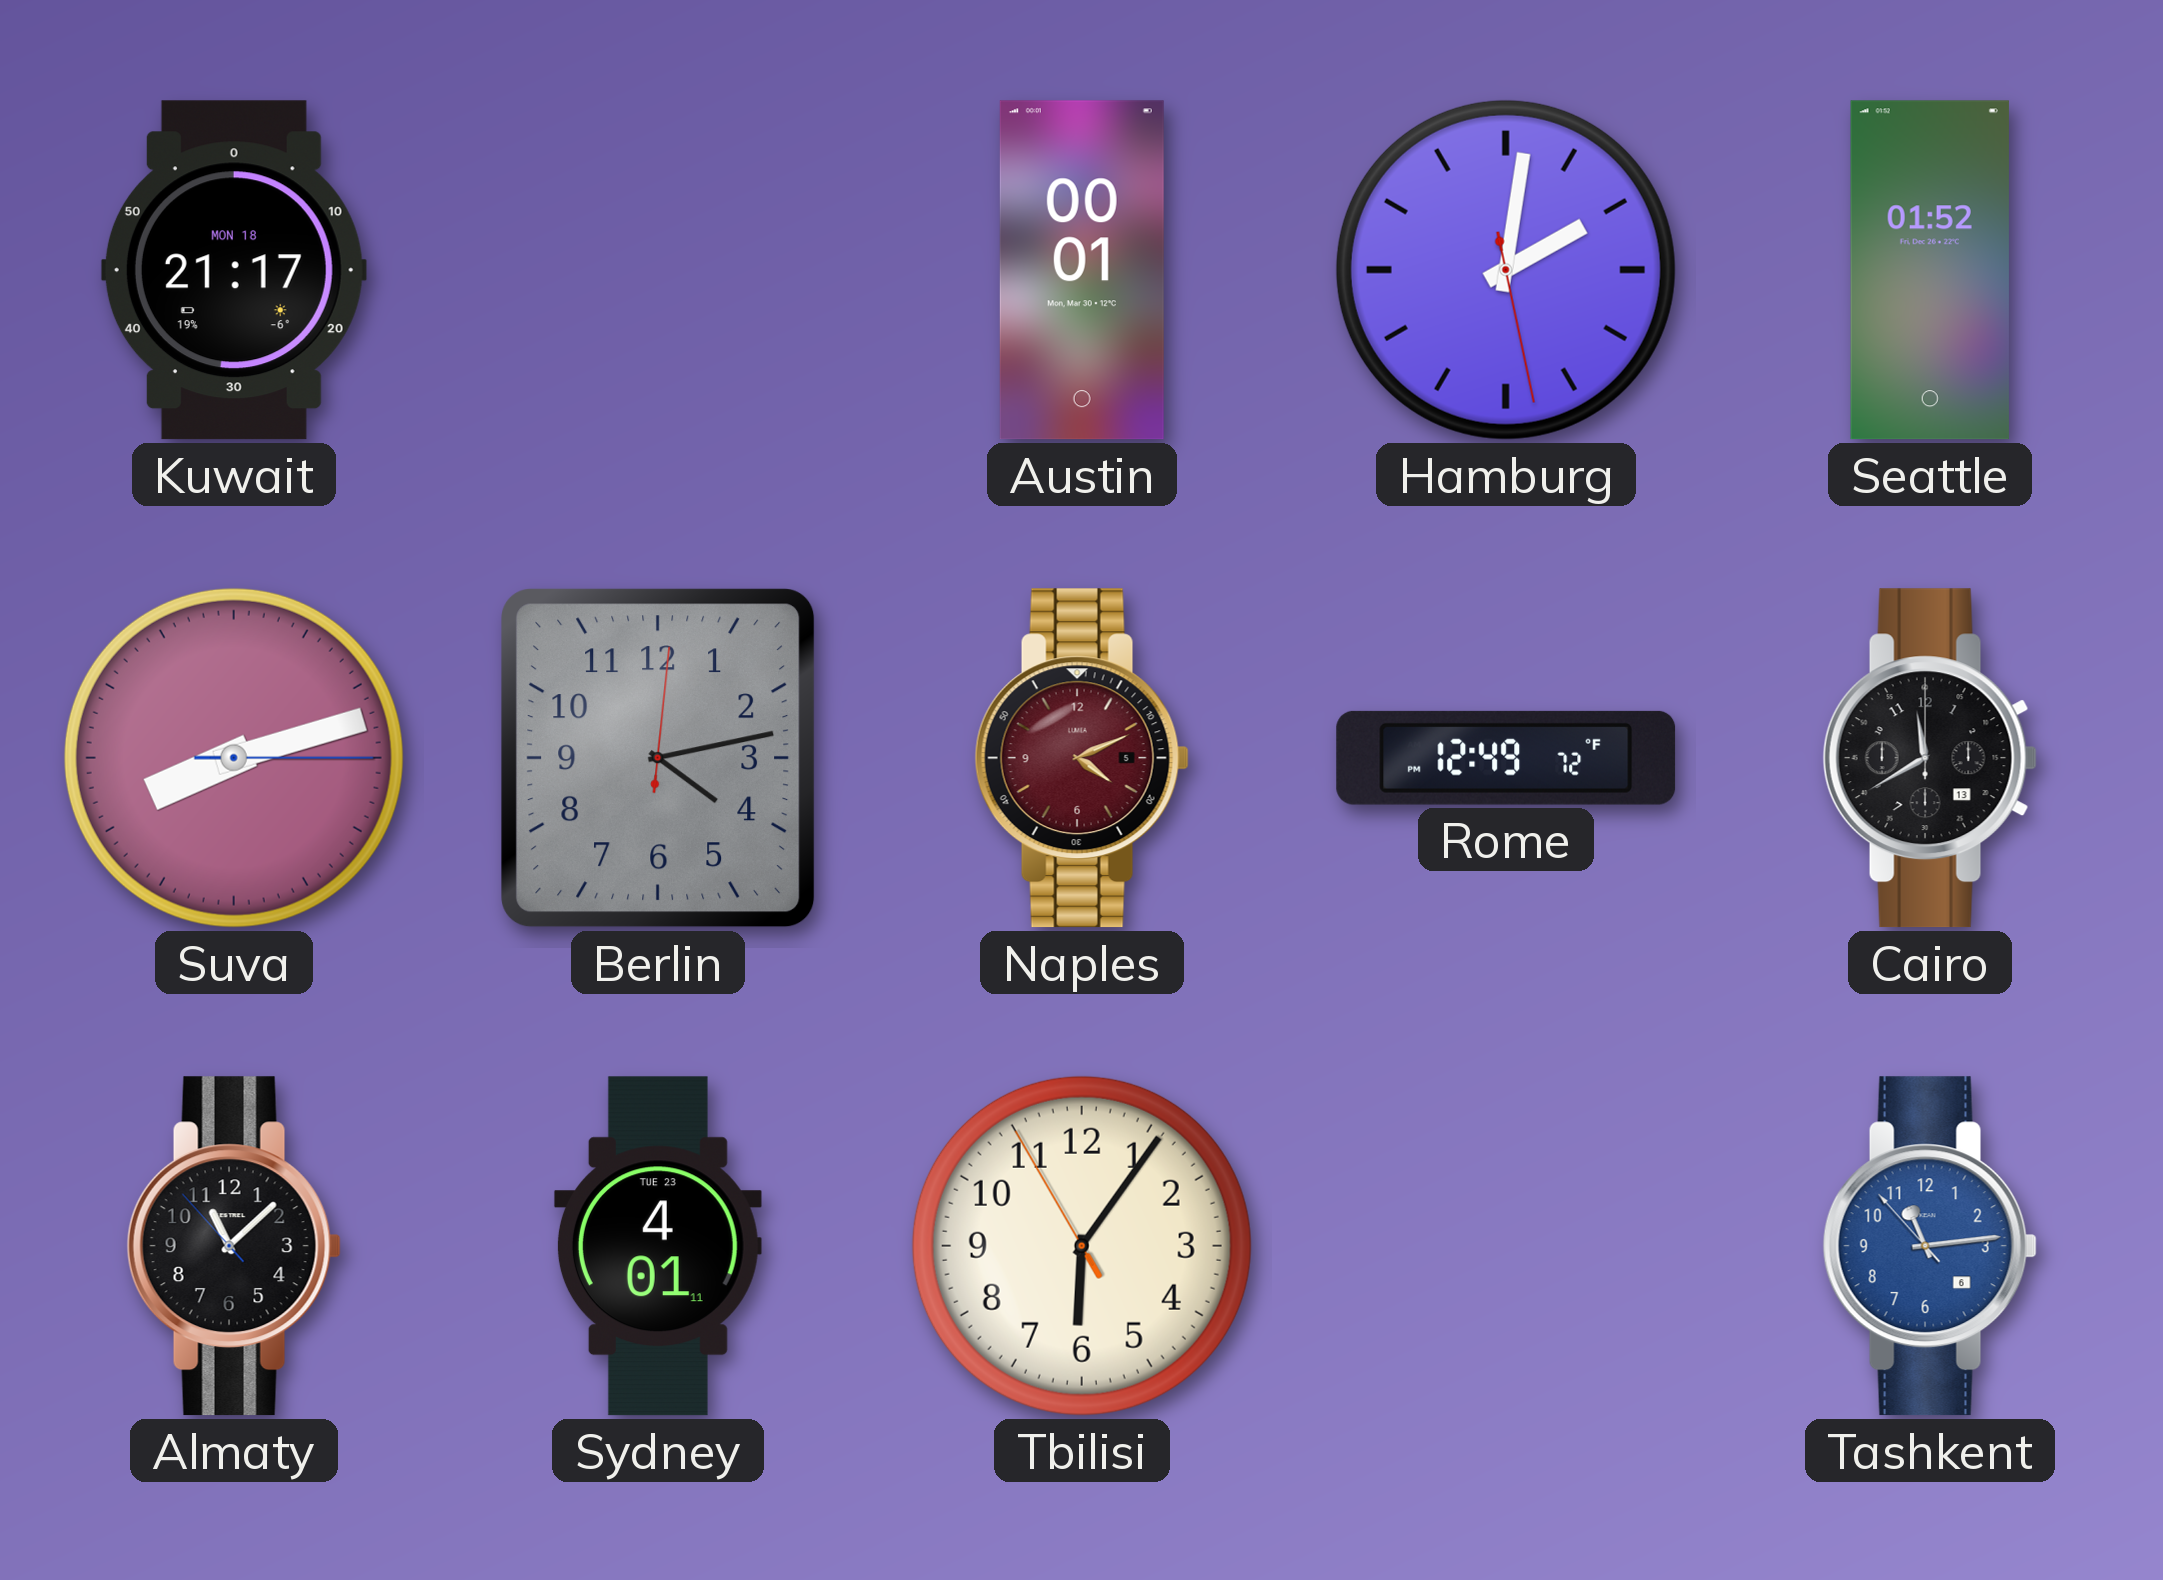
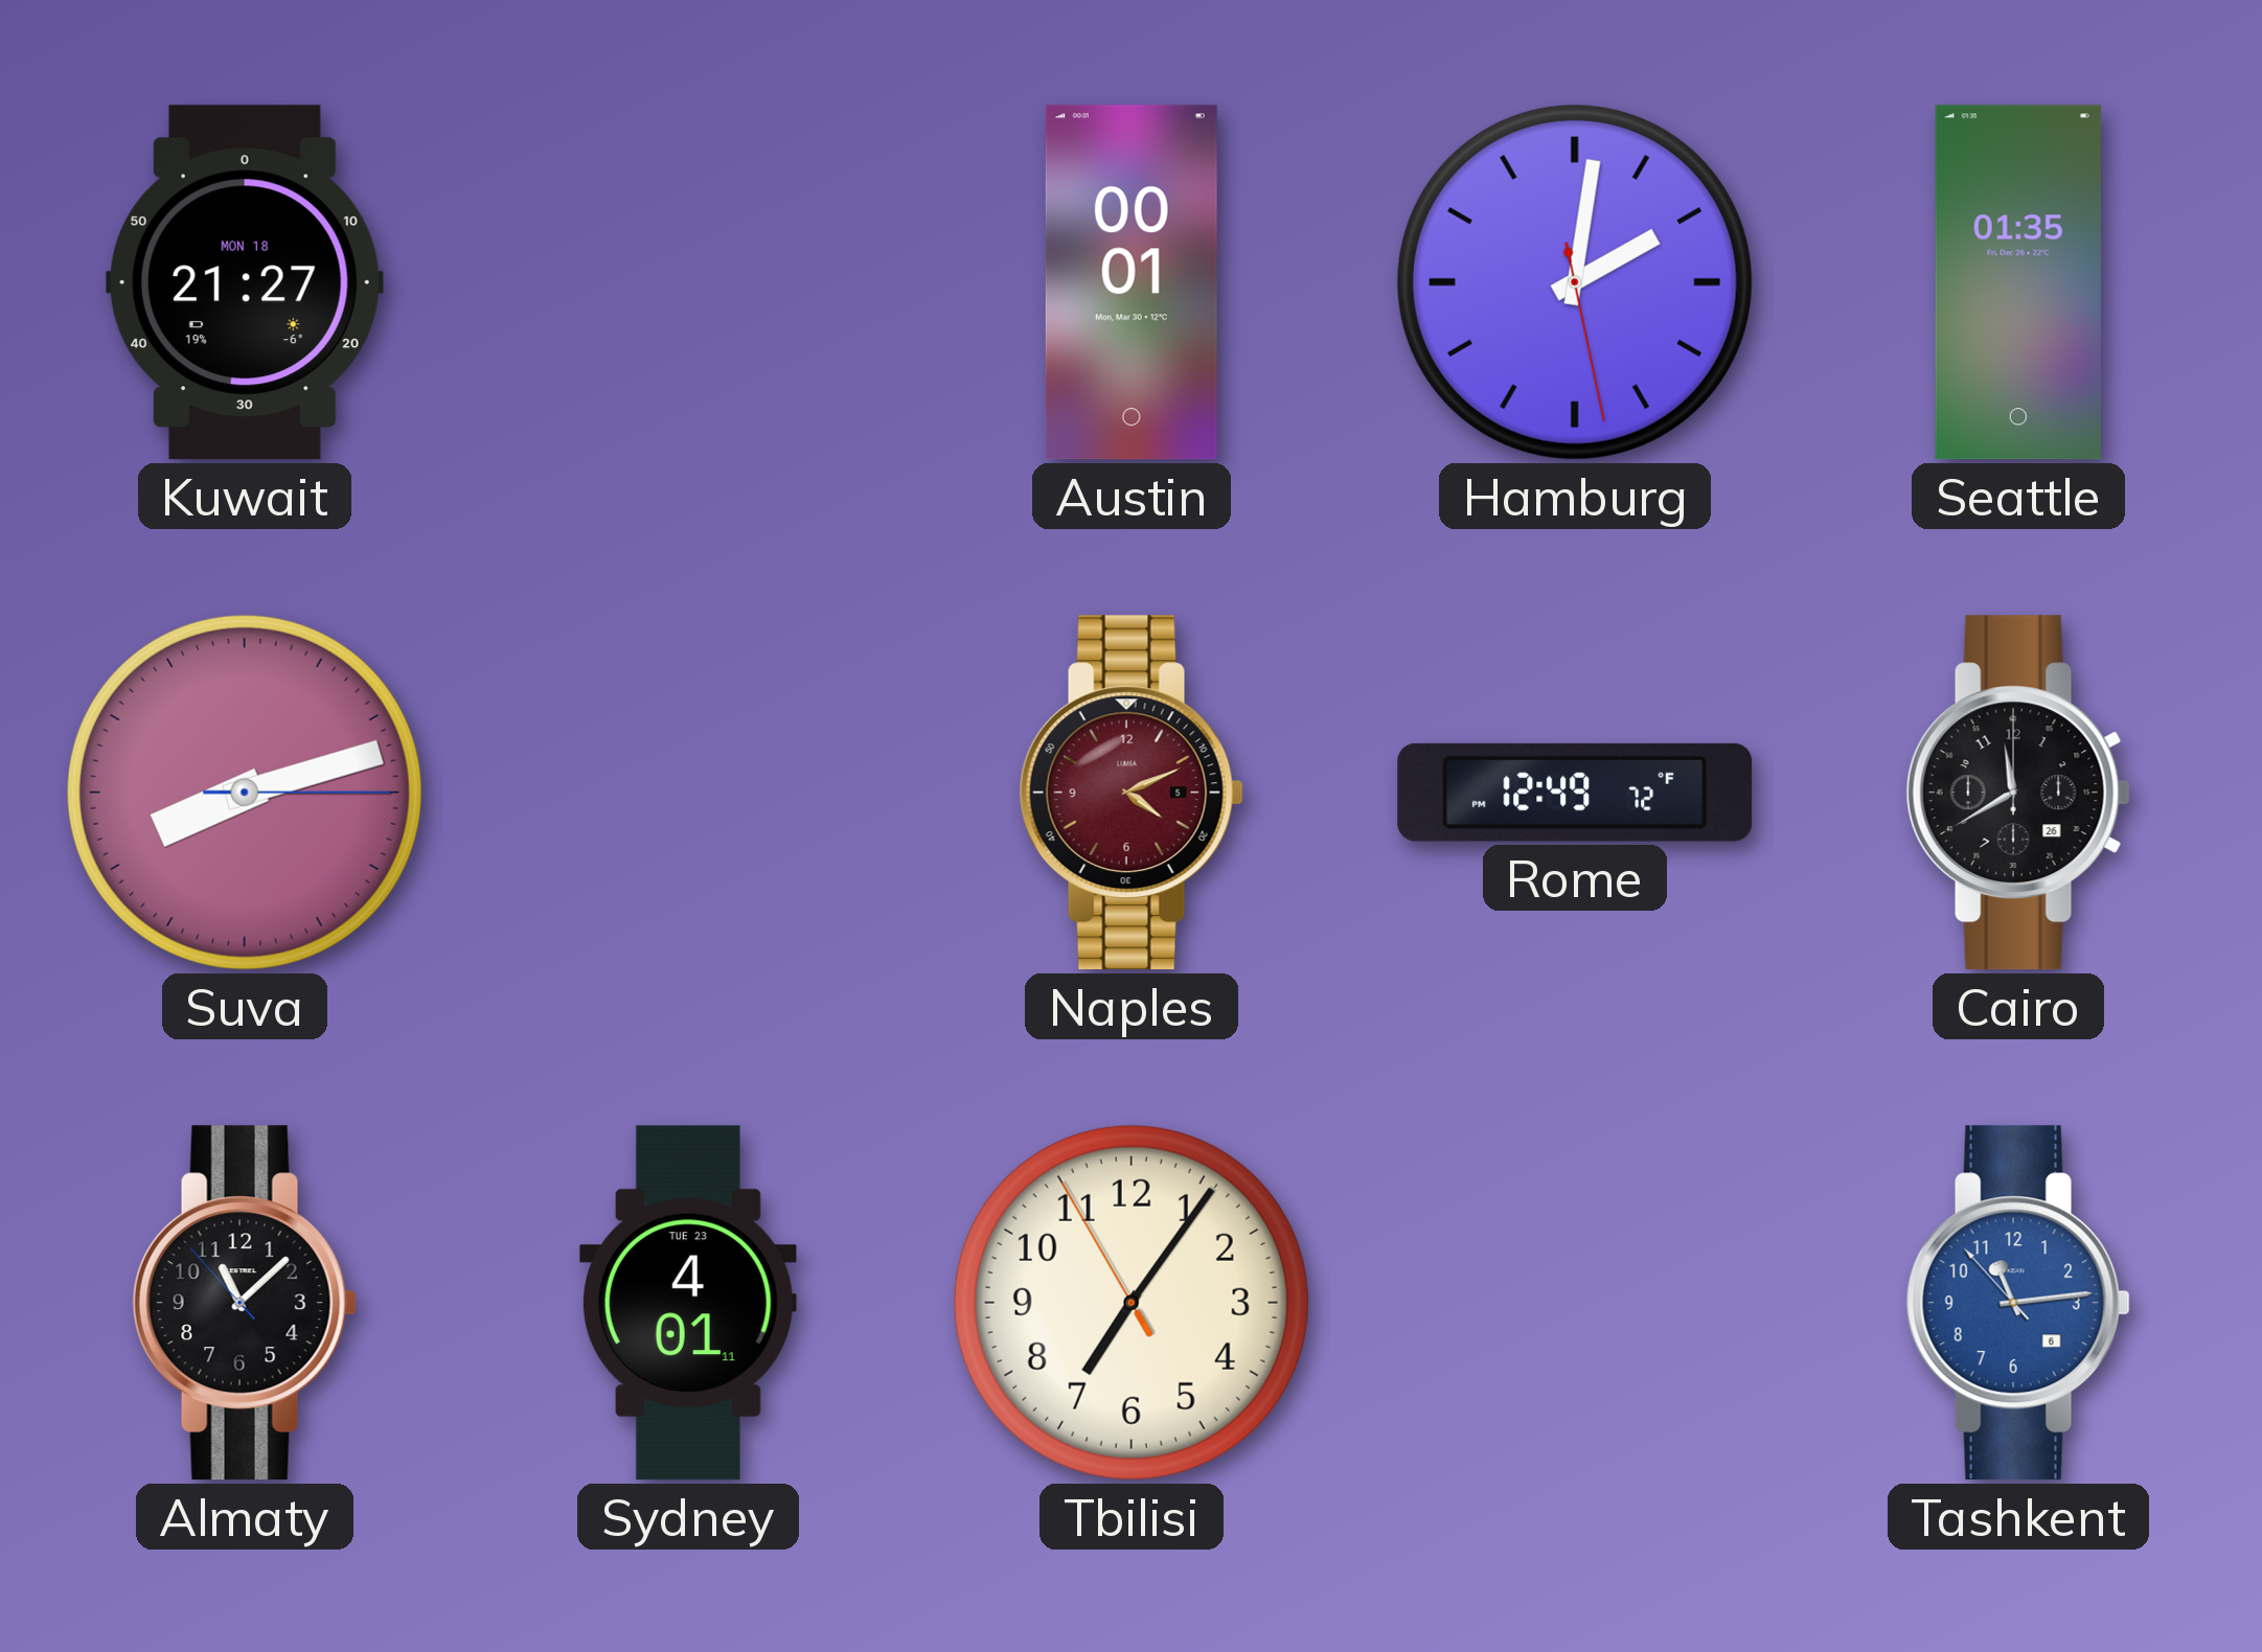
Kuwait: 21:17 -> 21:27
Seattle: 01:52 -> 01:35
Berlin: 4:13 -> none
Cairo date: 13 -> 26
Tbilisi: 6:05 -> 7:05
